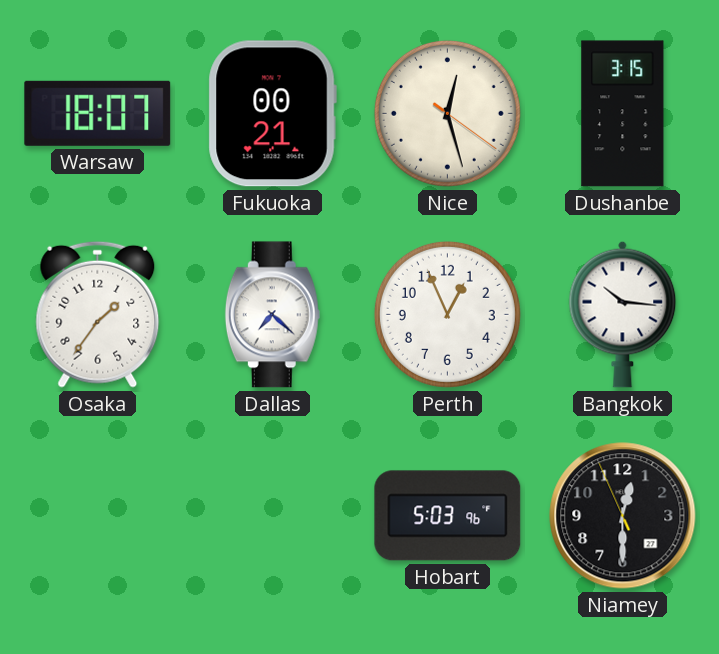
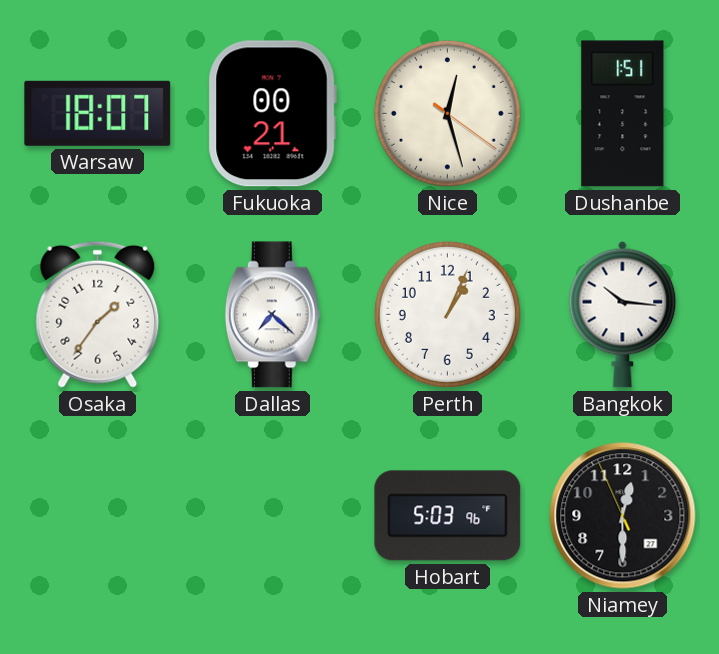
Dushanbe: 3:15 -> 1:51
Perth: 12:56 -> 1:04
